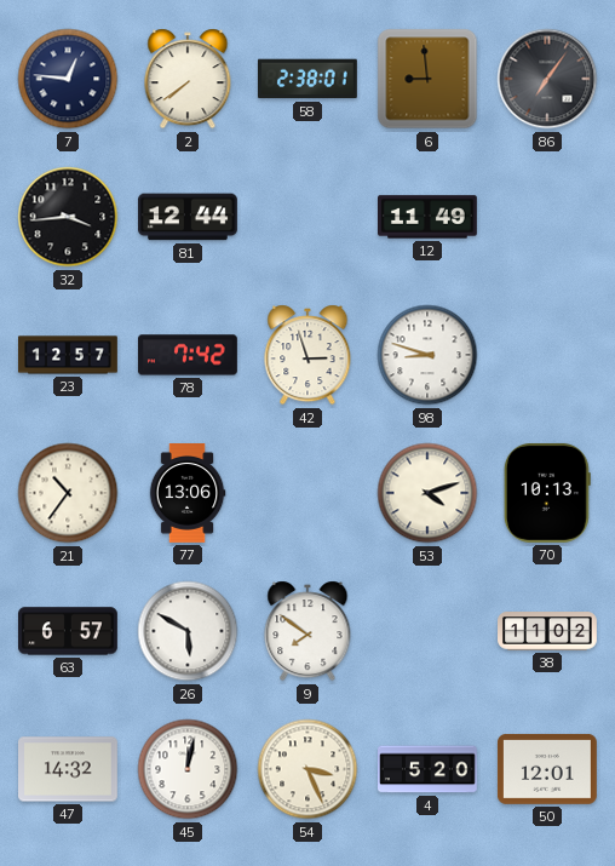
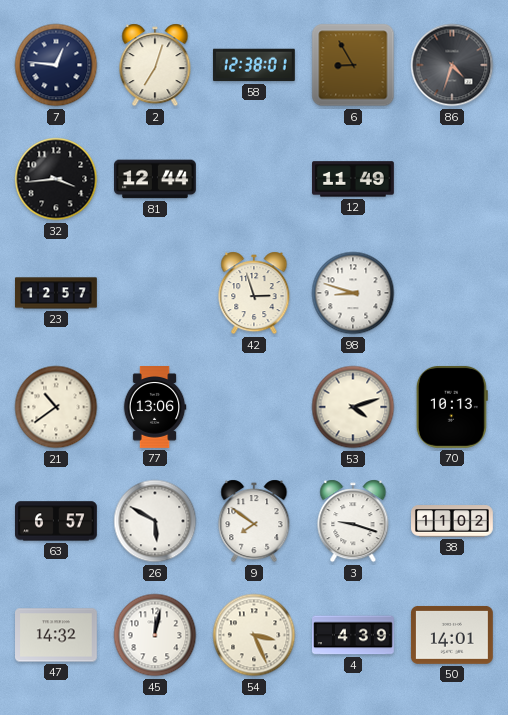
2: 7:39 -> 7:03
58: 2:38 -> 12:38
6: 8:59 -> 8:55
86: 7:06 -> 4:33
78: 7:42 -> none
21: 10:36 -> 10:39
3: none -> 9:18
4: 5:20 -> 4:39
50: 12:01 -> 14:01
